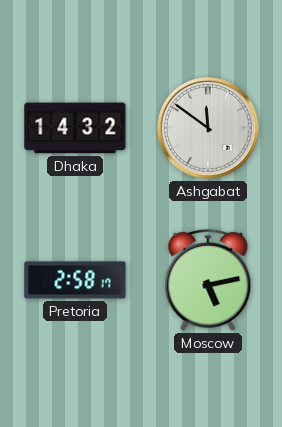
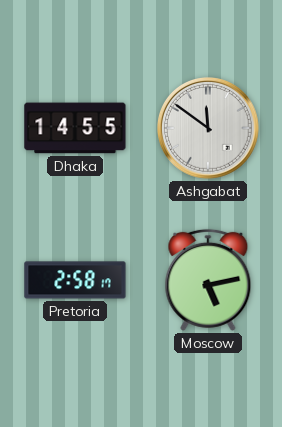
Dhaka: 14:32 -> 14:55
